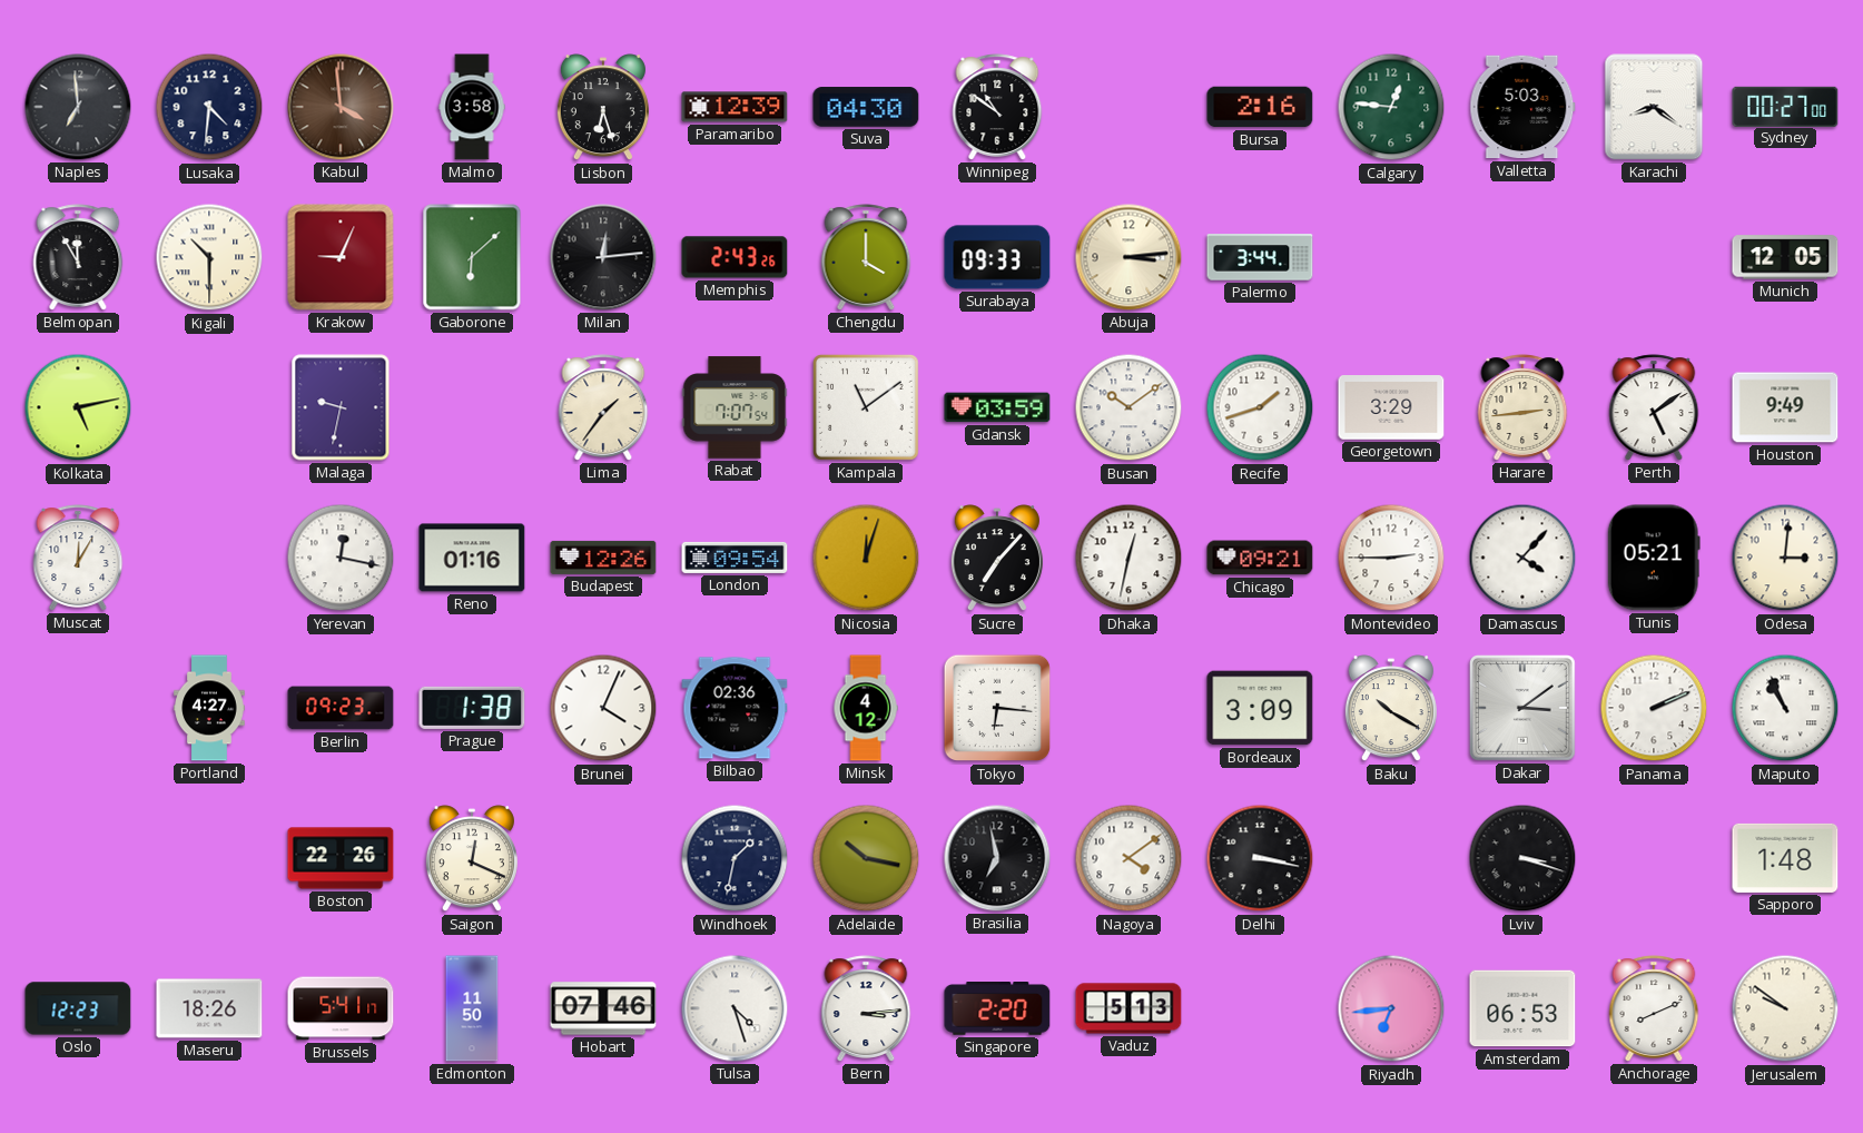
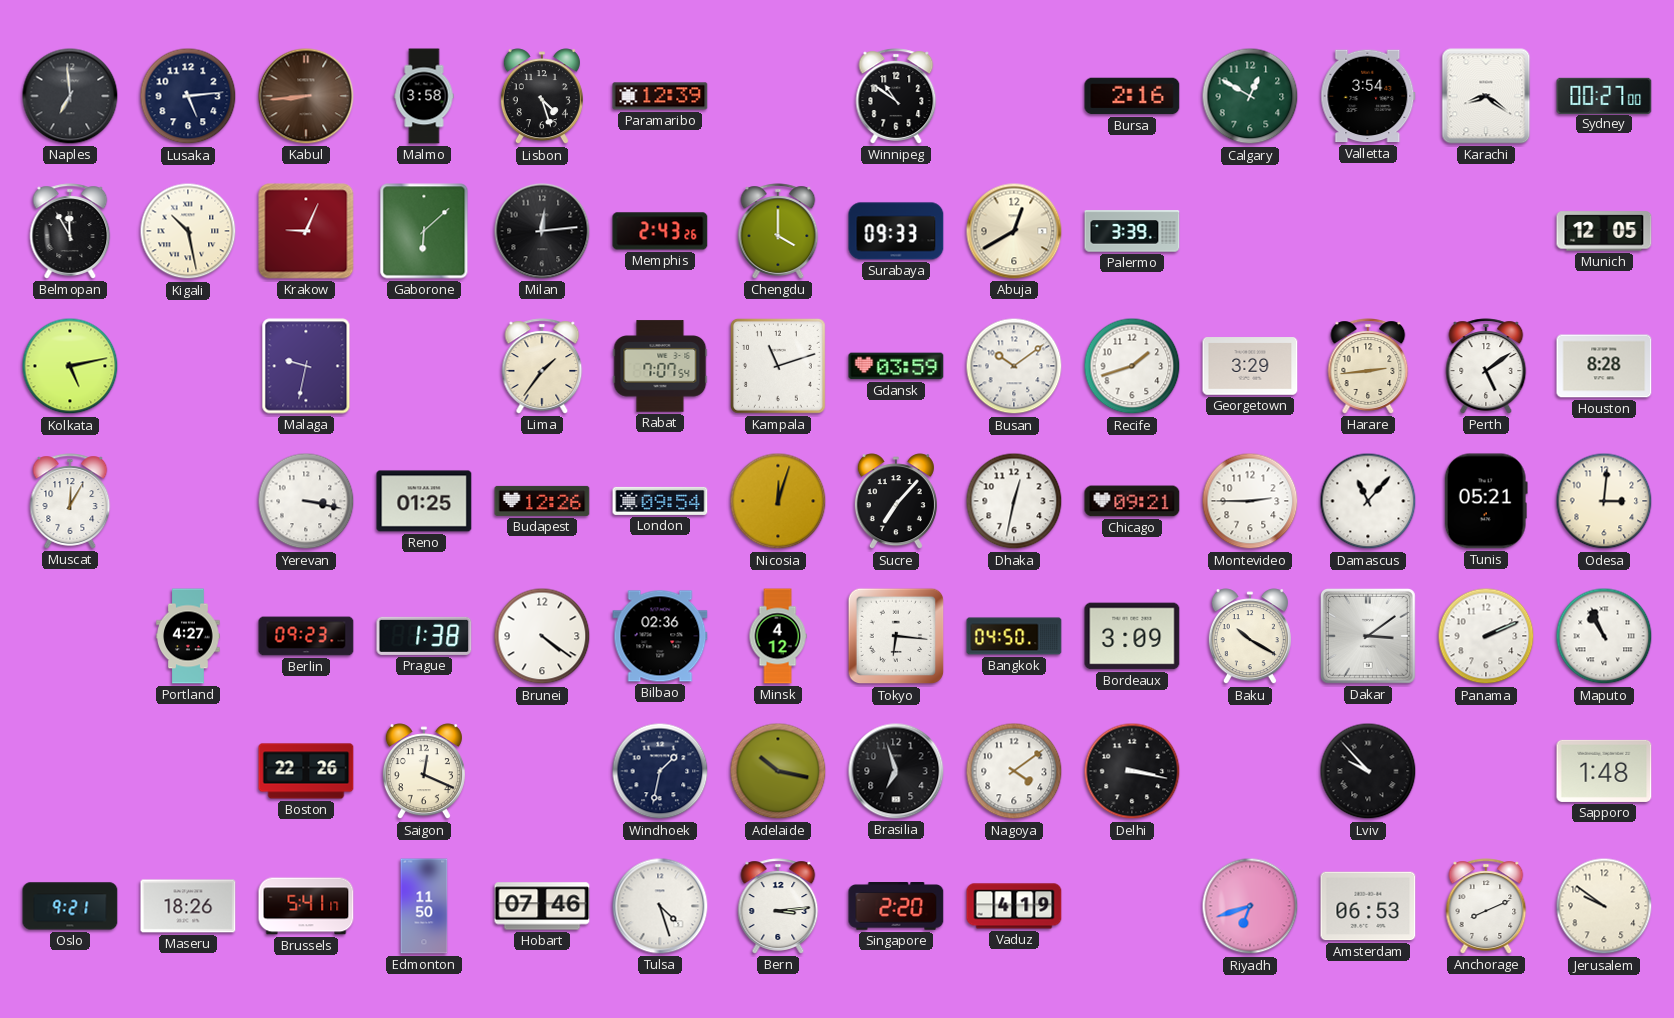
Lusaka: 4:31 -> 5:14
Kabul: 3:59 -> 8:44
Lisbon: 6:27 -> 4:27
Suva: 04:30 -> none
Calgary: 12:46 -> 12:50
Valletta: 5:03 -> 3:54
Kigali: 10:30 -> 10:28
Abuja: 3:14 -> 12:40
Palermo: 3:44 -> 3:39
Kampala: 11:09 -> 11:12
Houston: 9:49 -> 8:28
Yerevan: 12:17 -> 3:17
Reno: 01:16 -> 01:25
Damascus: 4:07 -> 11:07
Brunei: 4:04 -> 4:21
Bangkok: none -> 04:50
Brasilia: 6:58 -> 6:57
Lviv: 3:18 -> 9:53
Oslo: 12:23 -> 9:21
Vaduz: 5:13 -> 4:19
Riyadh: 6:44 -> 6:42
